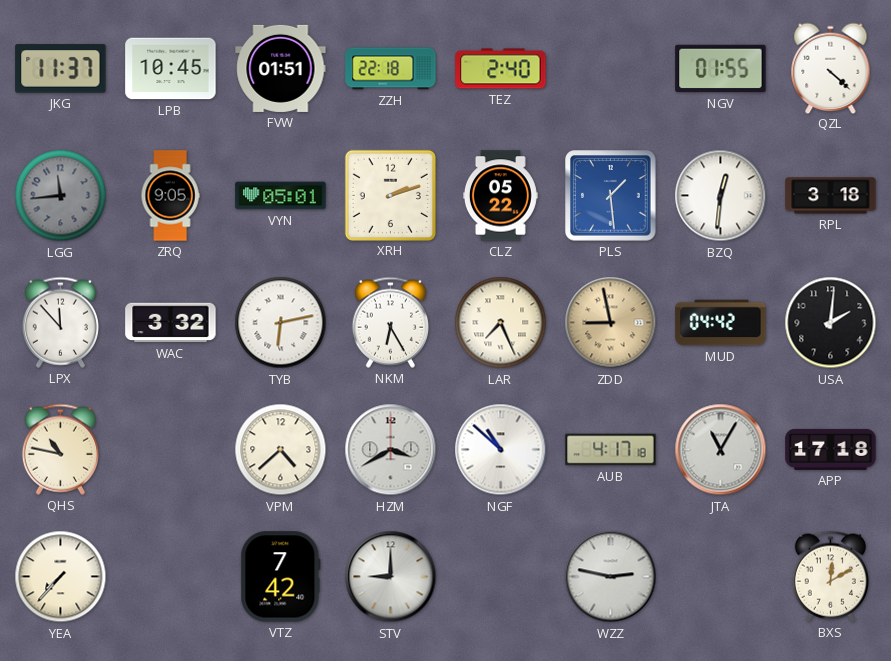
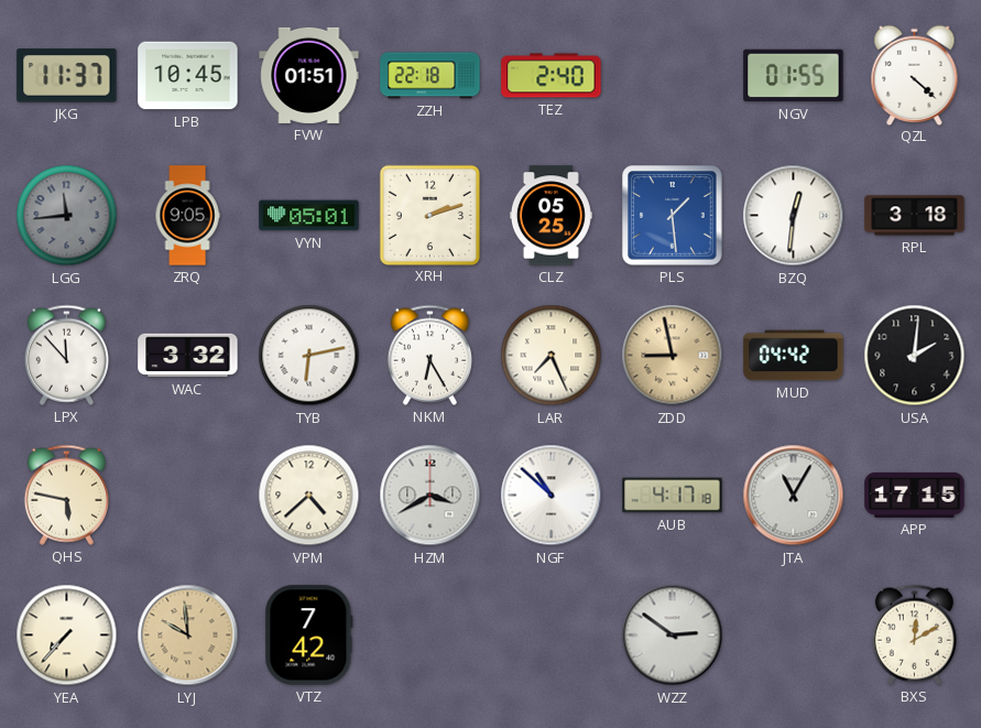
CLZ: 05:22 -> 05:25
QHS: 10:47 -> 5:47
APP: 17:18 -> 17:15
LYJ: none -> 9:59
STV: 9:00 -> none
WZZ: 2:47 -> 2:51
